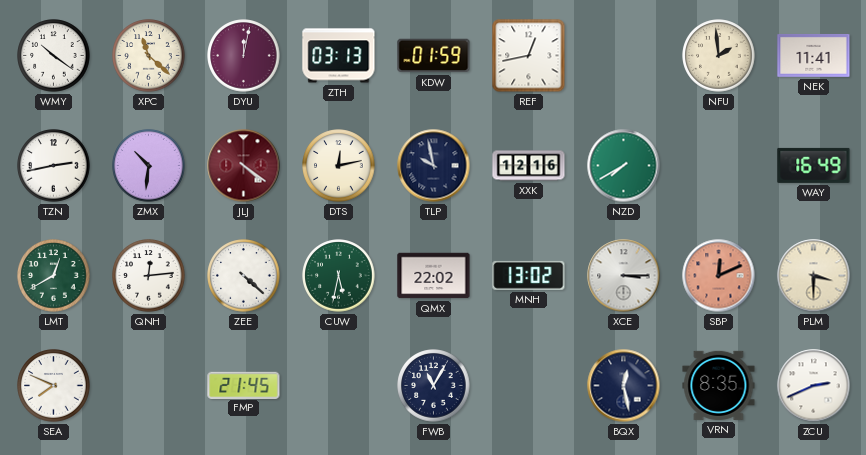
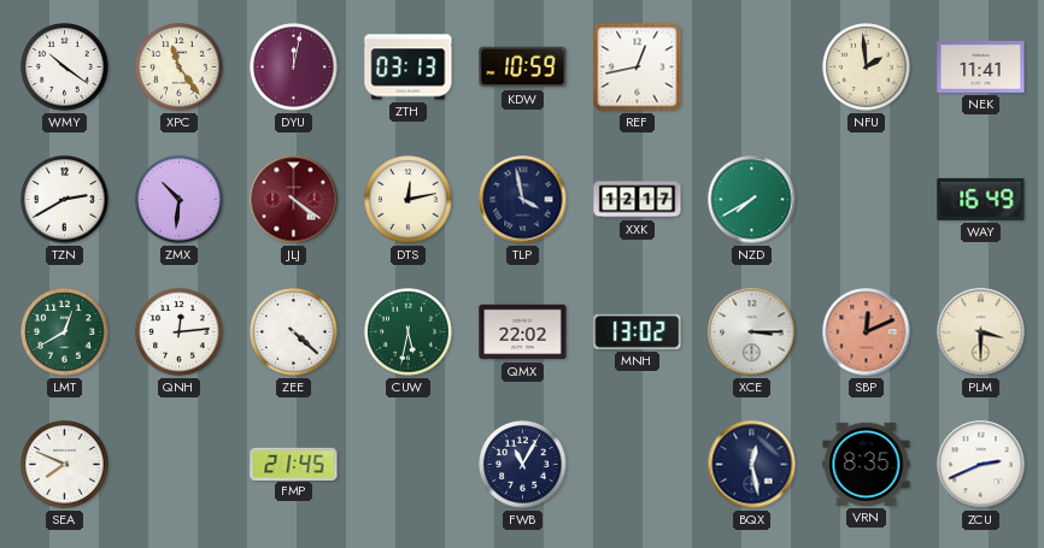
XPC: 11:22 -> 11:24
KDW: 01:59 -> 10:59
TZN: 2:43 -> 2:40
TLP: 9:58 -> 3:58
XXK: 12:16 -> 12:17
